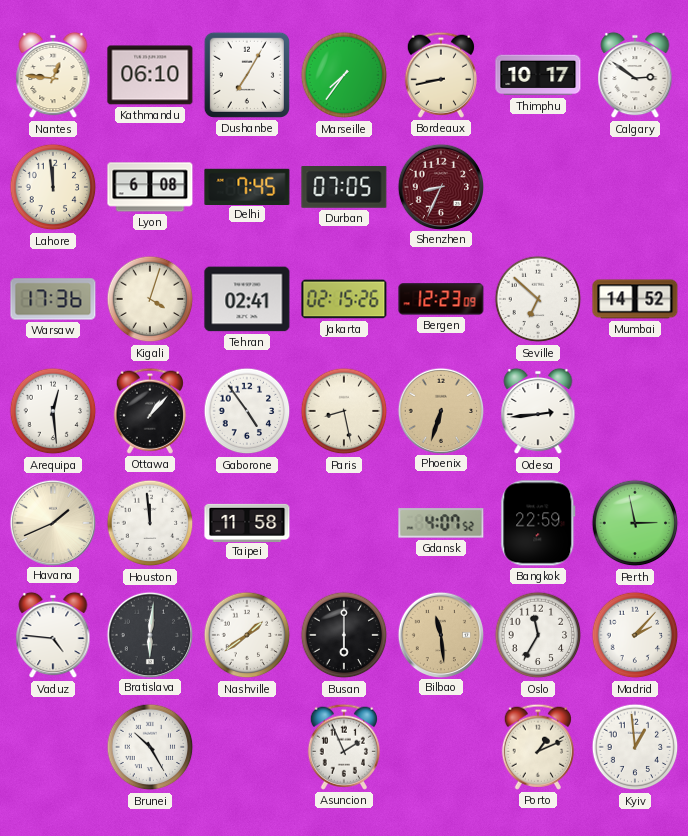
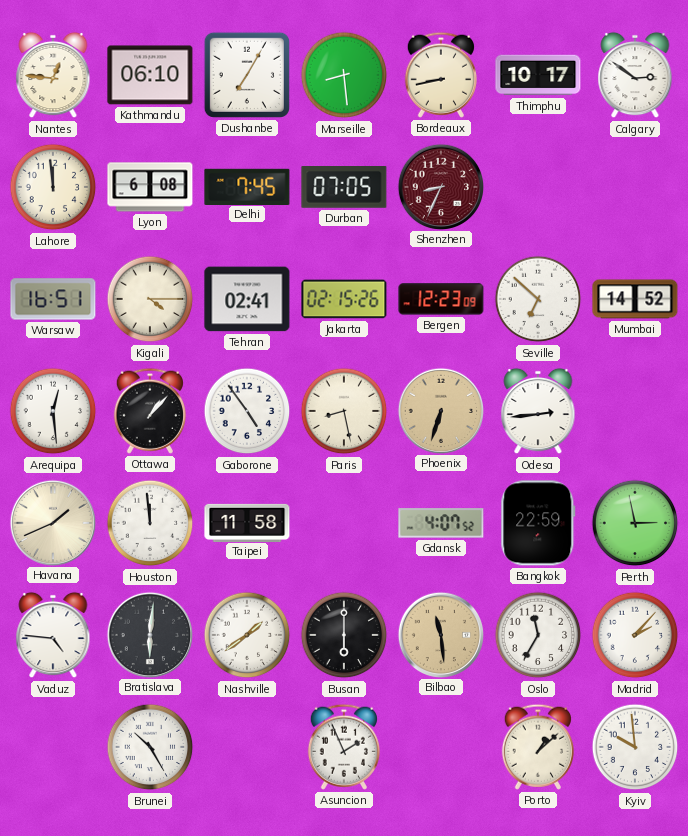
Marseille: 7:36 -> 8:29
Warsaw: 17:36 -> 16:51
Kigali: 4:03 -> 4:15
Porto: 1:11 -> 1:08
Kyiv: 12:59 -> 9:59
